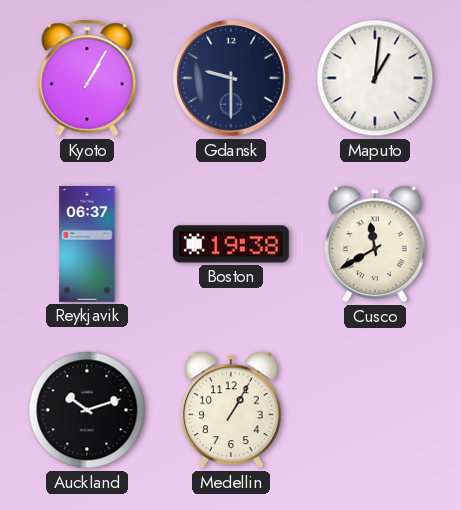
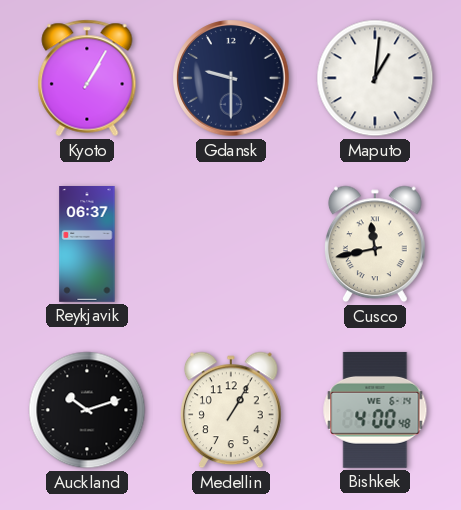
Boston: 19:38 -> none
Cusco: 11:40 -> 11:43
Bishkek: none -> 4:00
